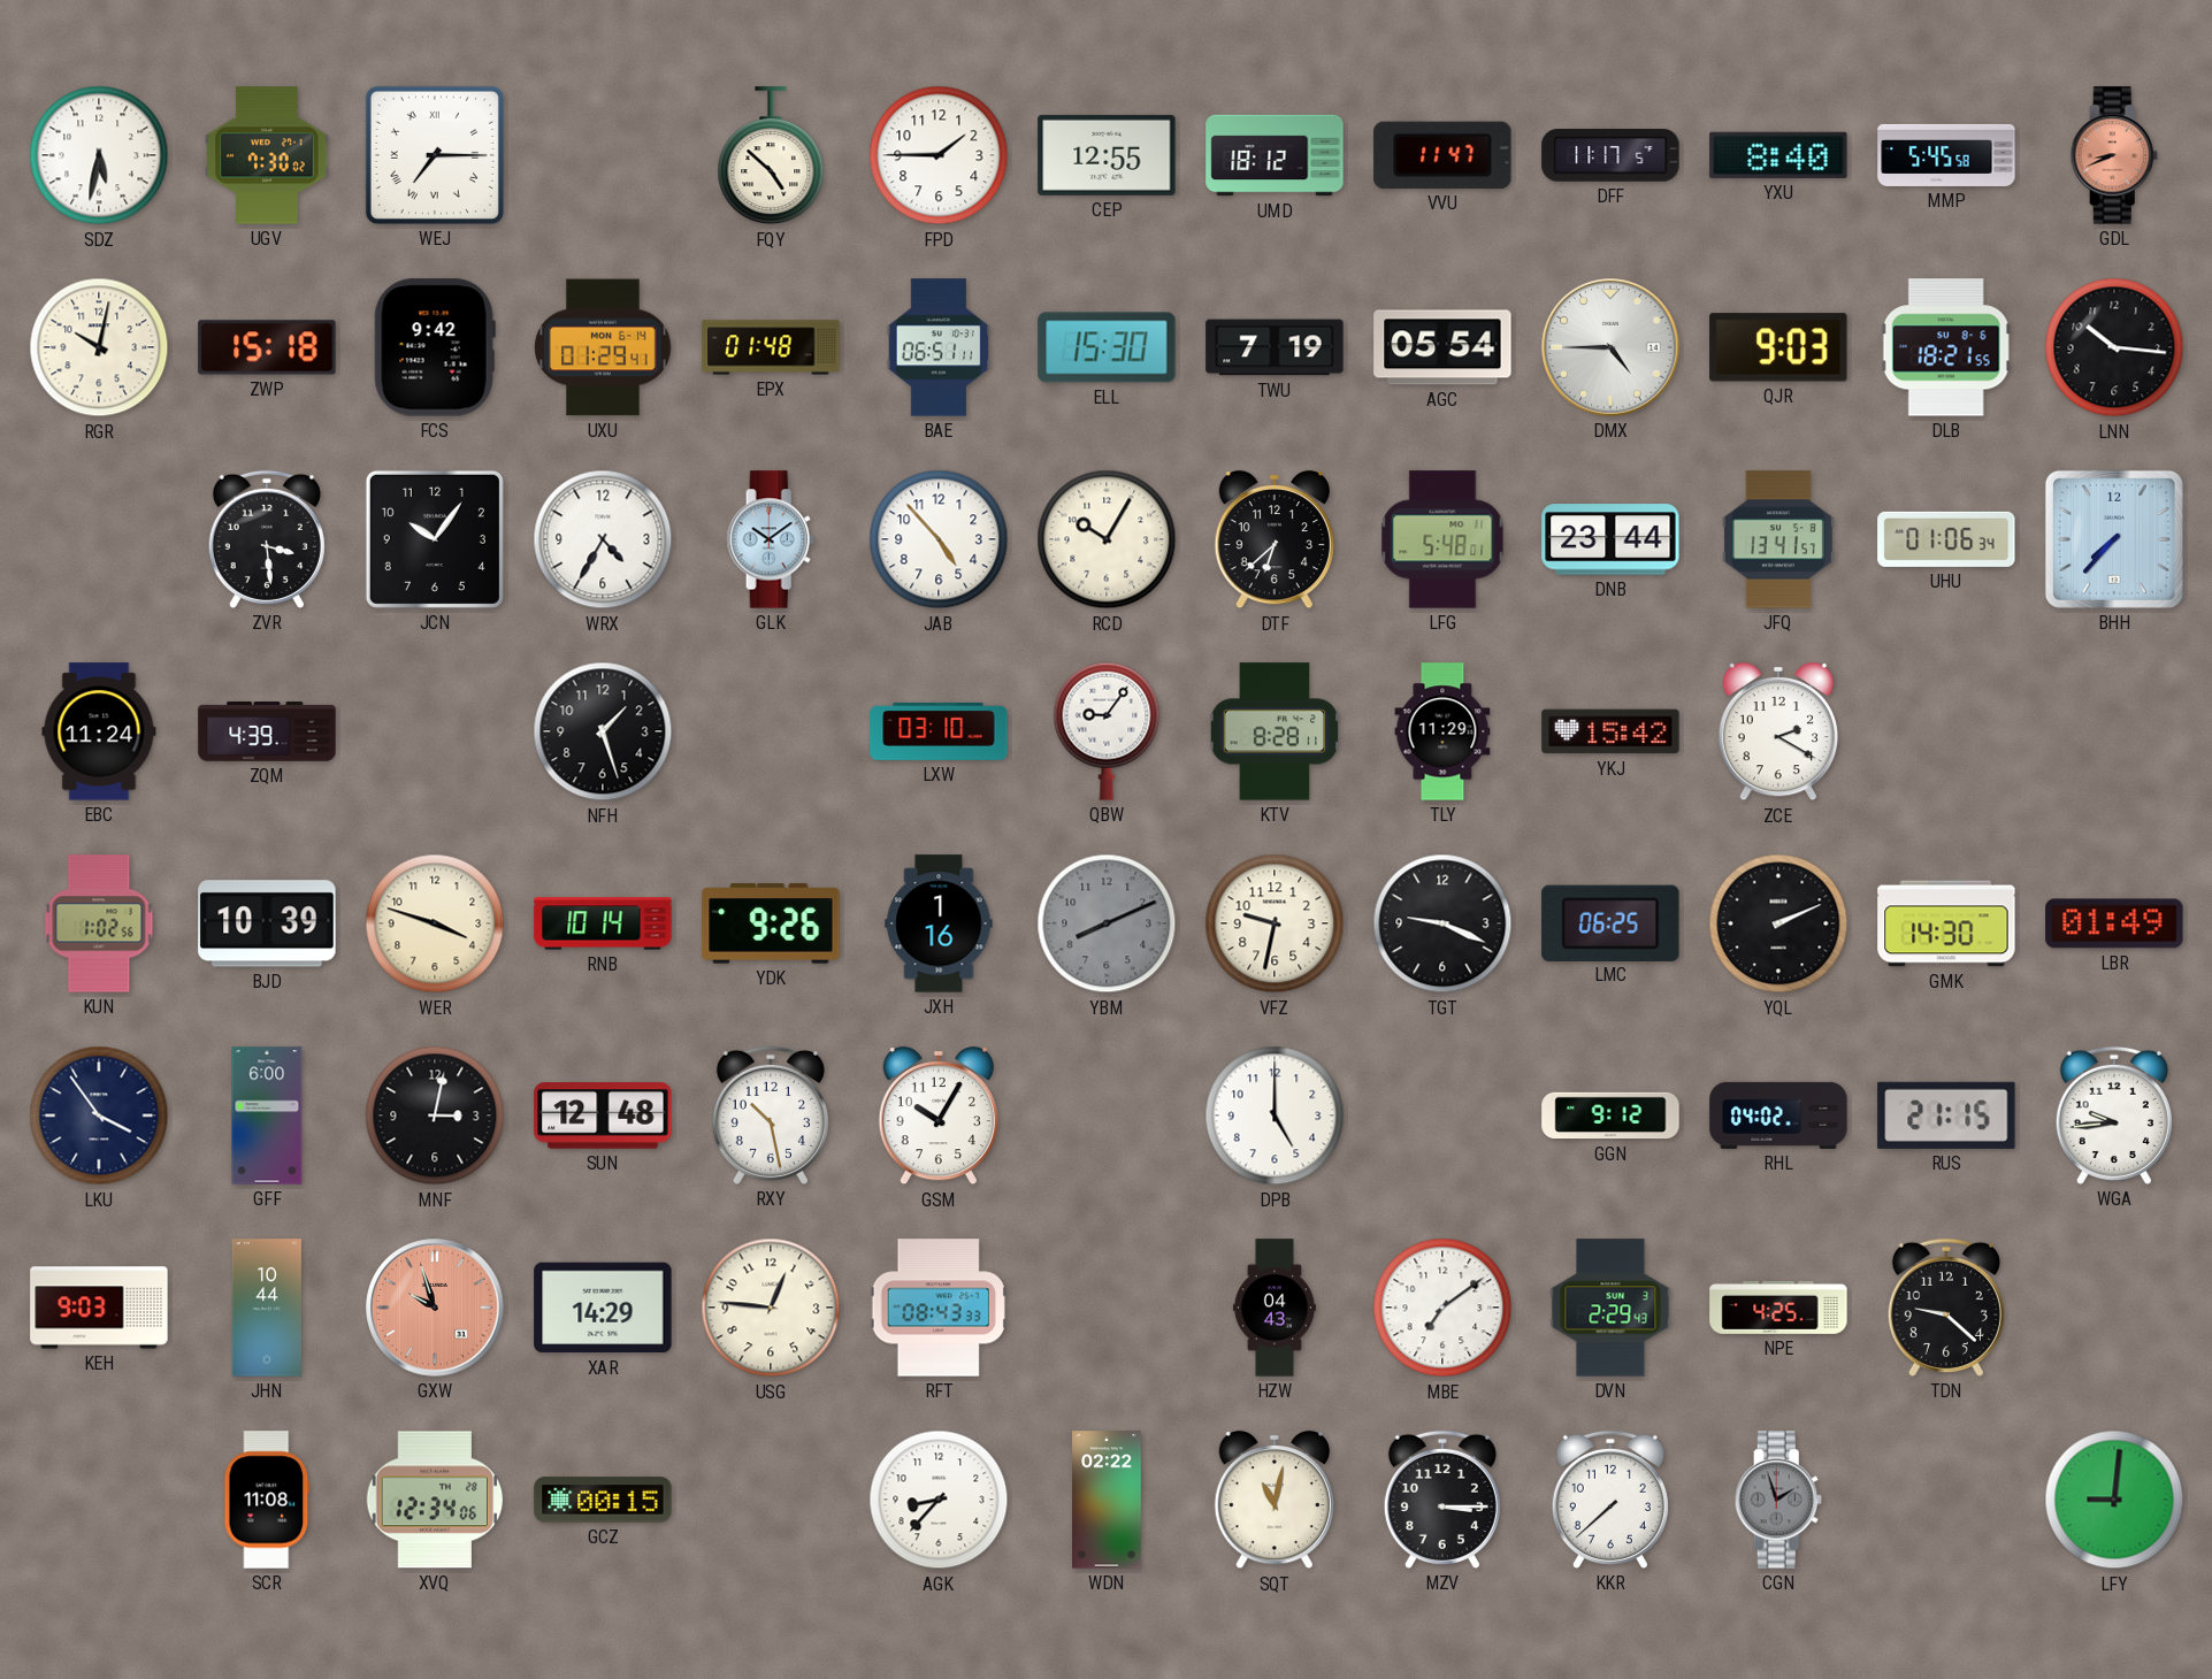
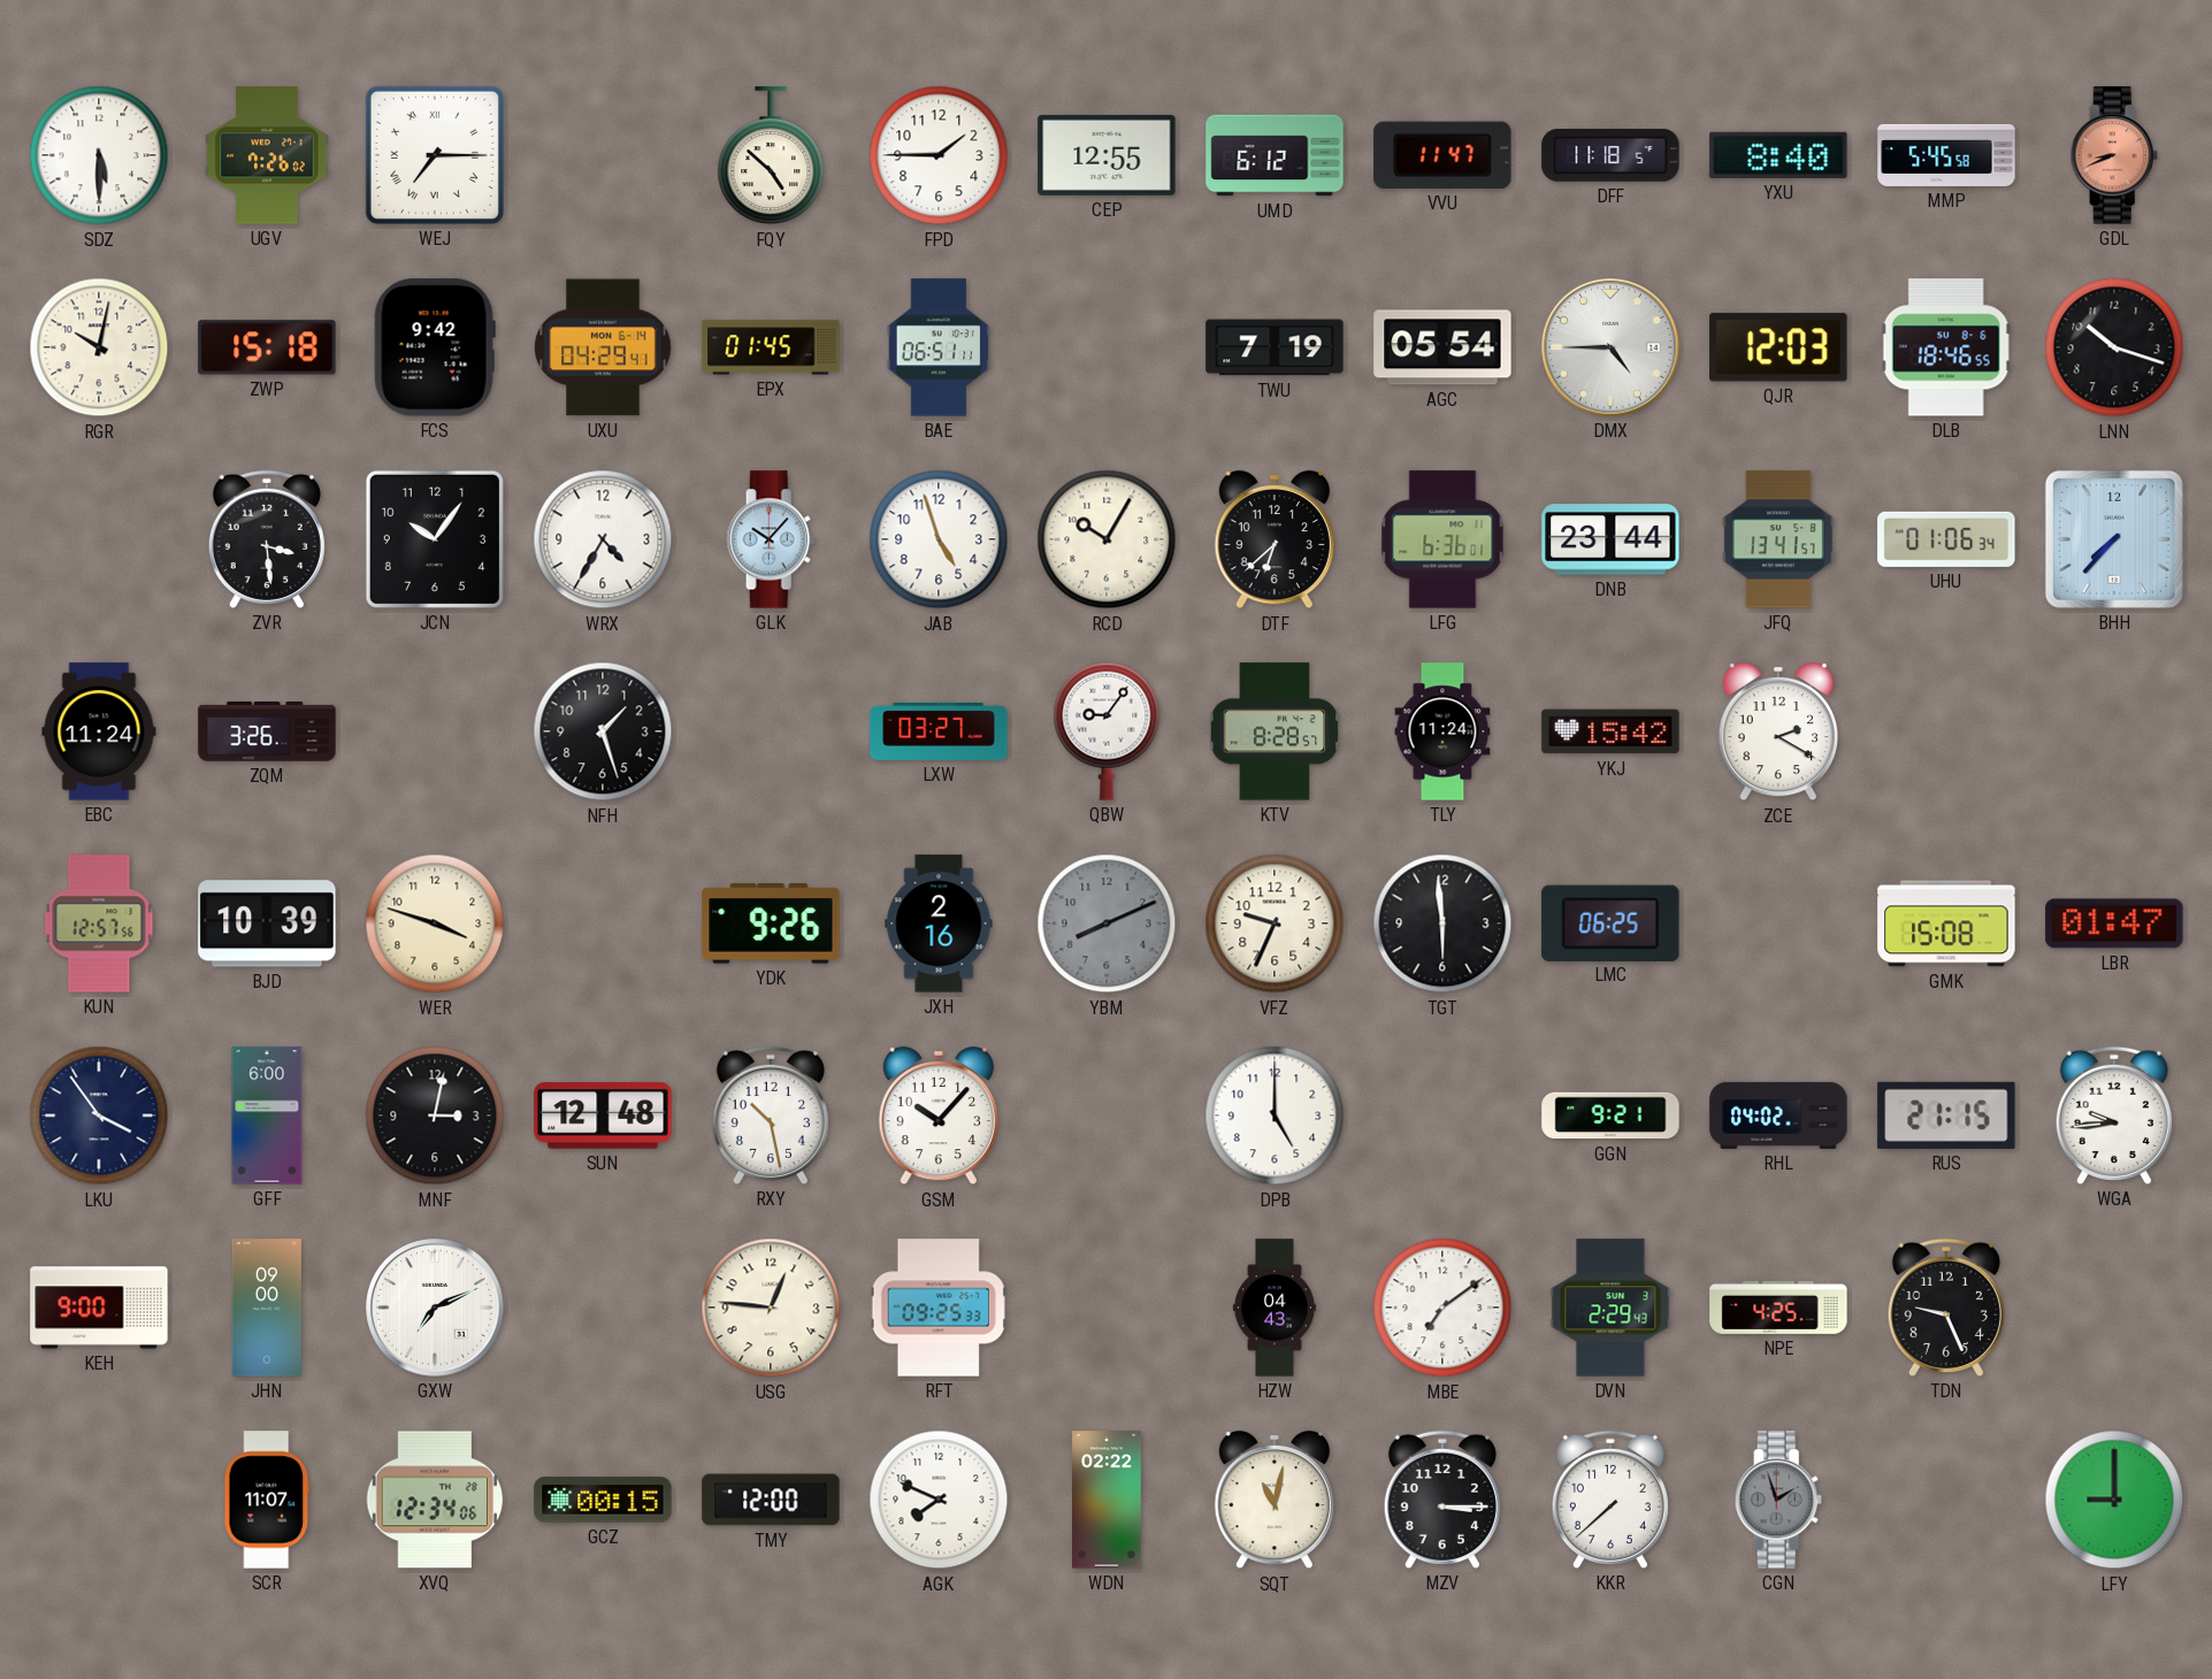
SDZ: 5:32 -> 5:30
UGV: 7:30 -> 7:26
UMD: 18:12 -> 6:12
DFF: 11:17 -> 11:18
UXU: 01:29 -> 04:29
EPX: 01:48 -> 01:45
ELL: 15:30 -> none
QJR: 9:03 -> 12:03
DLB: 18:21 -> 18:46
LNN: 10:16 -> 10:18
GLK: 10:09 -> 10:07
JAB: 4:53 -> 4:57
LFG: 5:48 -> 6:36
ZQM: 4:39 -> 3:26
LXW: 03:10 -> 03:27
KTV: 8:28:11 -> 8:28:57
TLY: 11:29 -> 11:24
KUN: 1:02 -> 12:57
RNB: 10:14 -> none
JXH: 1:16 -> 2:16
VFZ: 9:32 -> 9:34
TGT: 9:19 -> 5:59
YQL: 2:11 -> none
GMK: 14:30 -> 15:08
LBR: 01:49 -> 01:47
GSM: 10:05 -> 10:07
GGN: 9:12 -> 9:21
KEH: 9:03 -> 9:00
JHN: 10:44 -> 09:00
GXW: 9:57 -> 7:11
GXW dial: salmon -> white
XAR: 14:29 -> none
RFT: 08:43 -> 09:25
TDN: 9:22 -> 9:26
SCR: 11:08 -> 11:07
TMY: none -> 12:00
AGK: 8:37 -> 7:49
LFY: 9:01 -> 9:00
